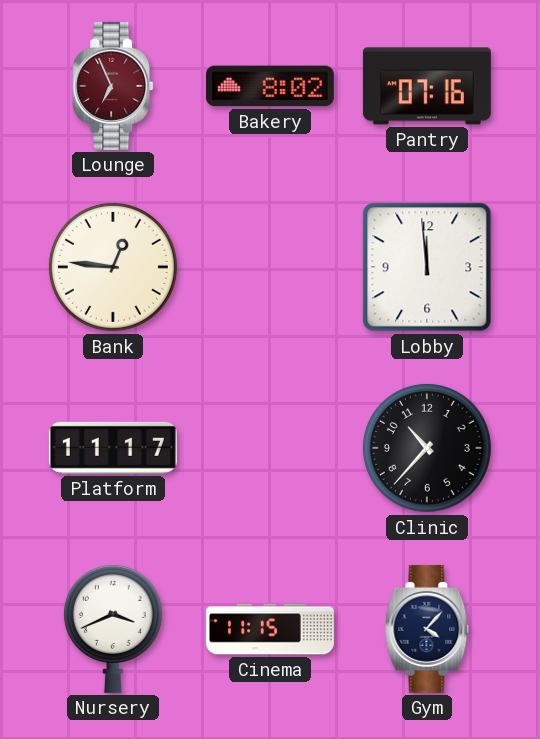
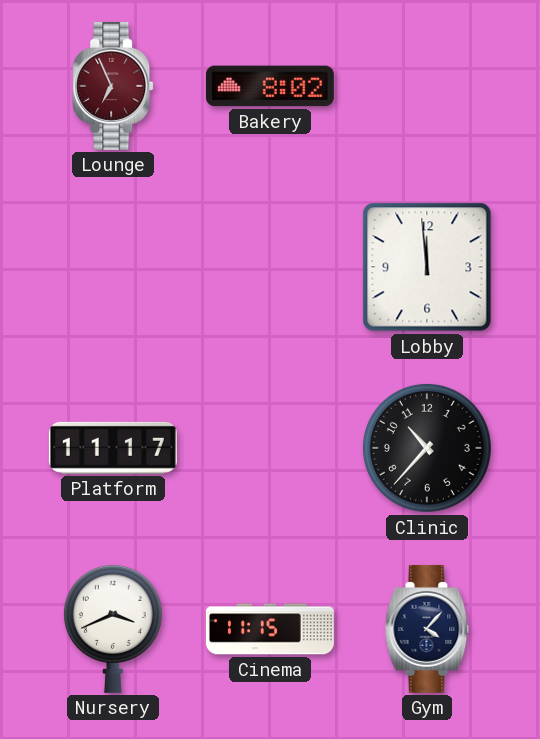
Pantry: 07:16 -> none
Bank: 12:46 -> none
